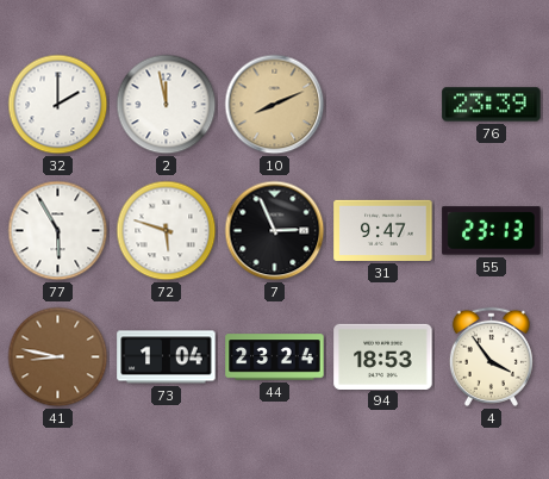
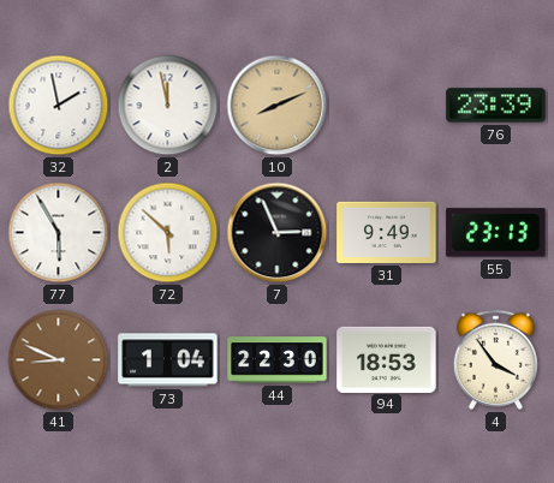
32: 2:00 -> 1:58
72: 5:48 -> 5:52
31: 9:47 -> 9:49
41: 8:47 -> 8:49
44: 23:24 -> 22:30
